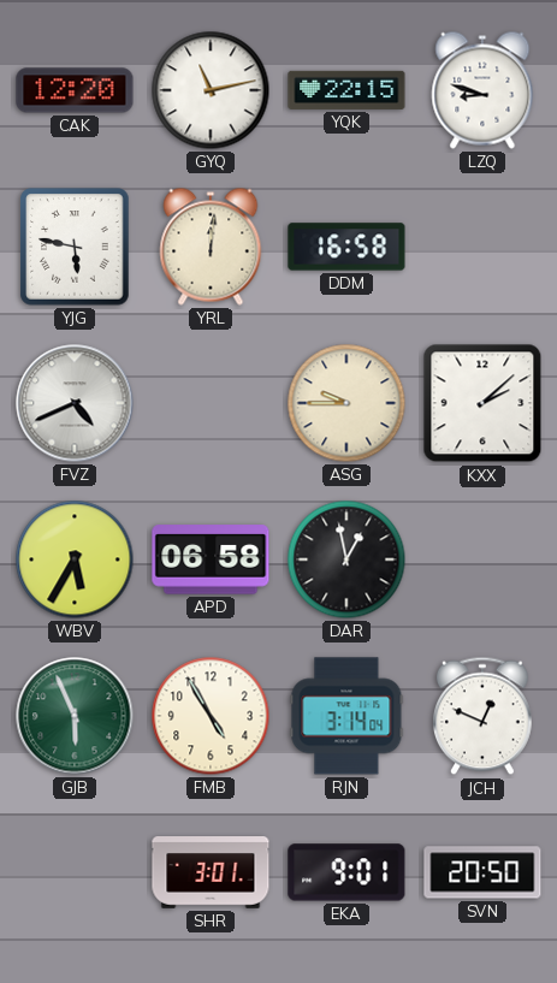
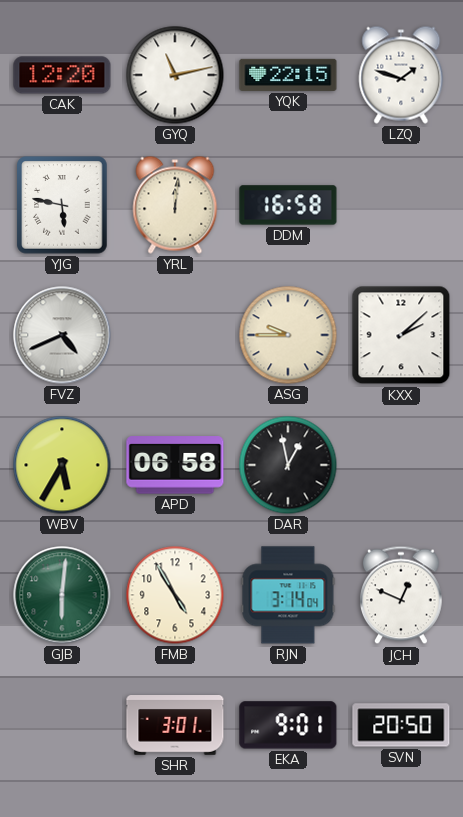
LZQ: 8:48 -> 1:48
GJB: 5:56 -> 6:01
